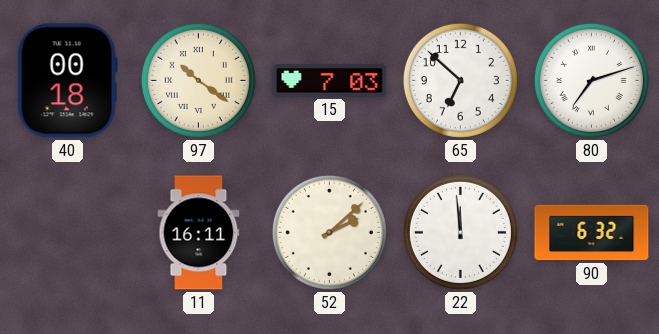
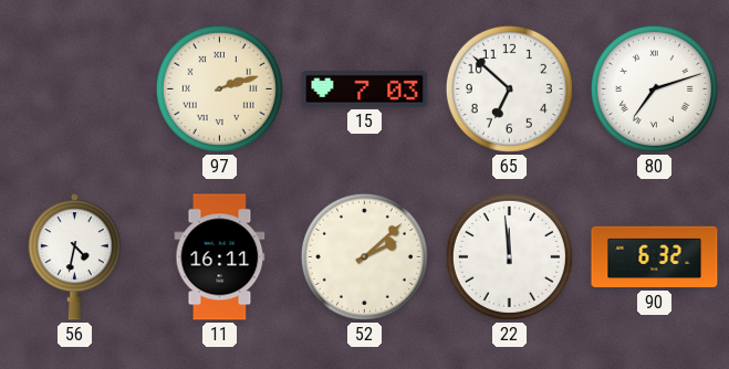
40: 00:18 -> none
97: 10:21 -> 2:12
56: none -> 4:32
